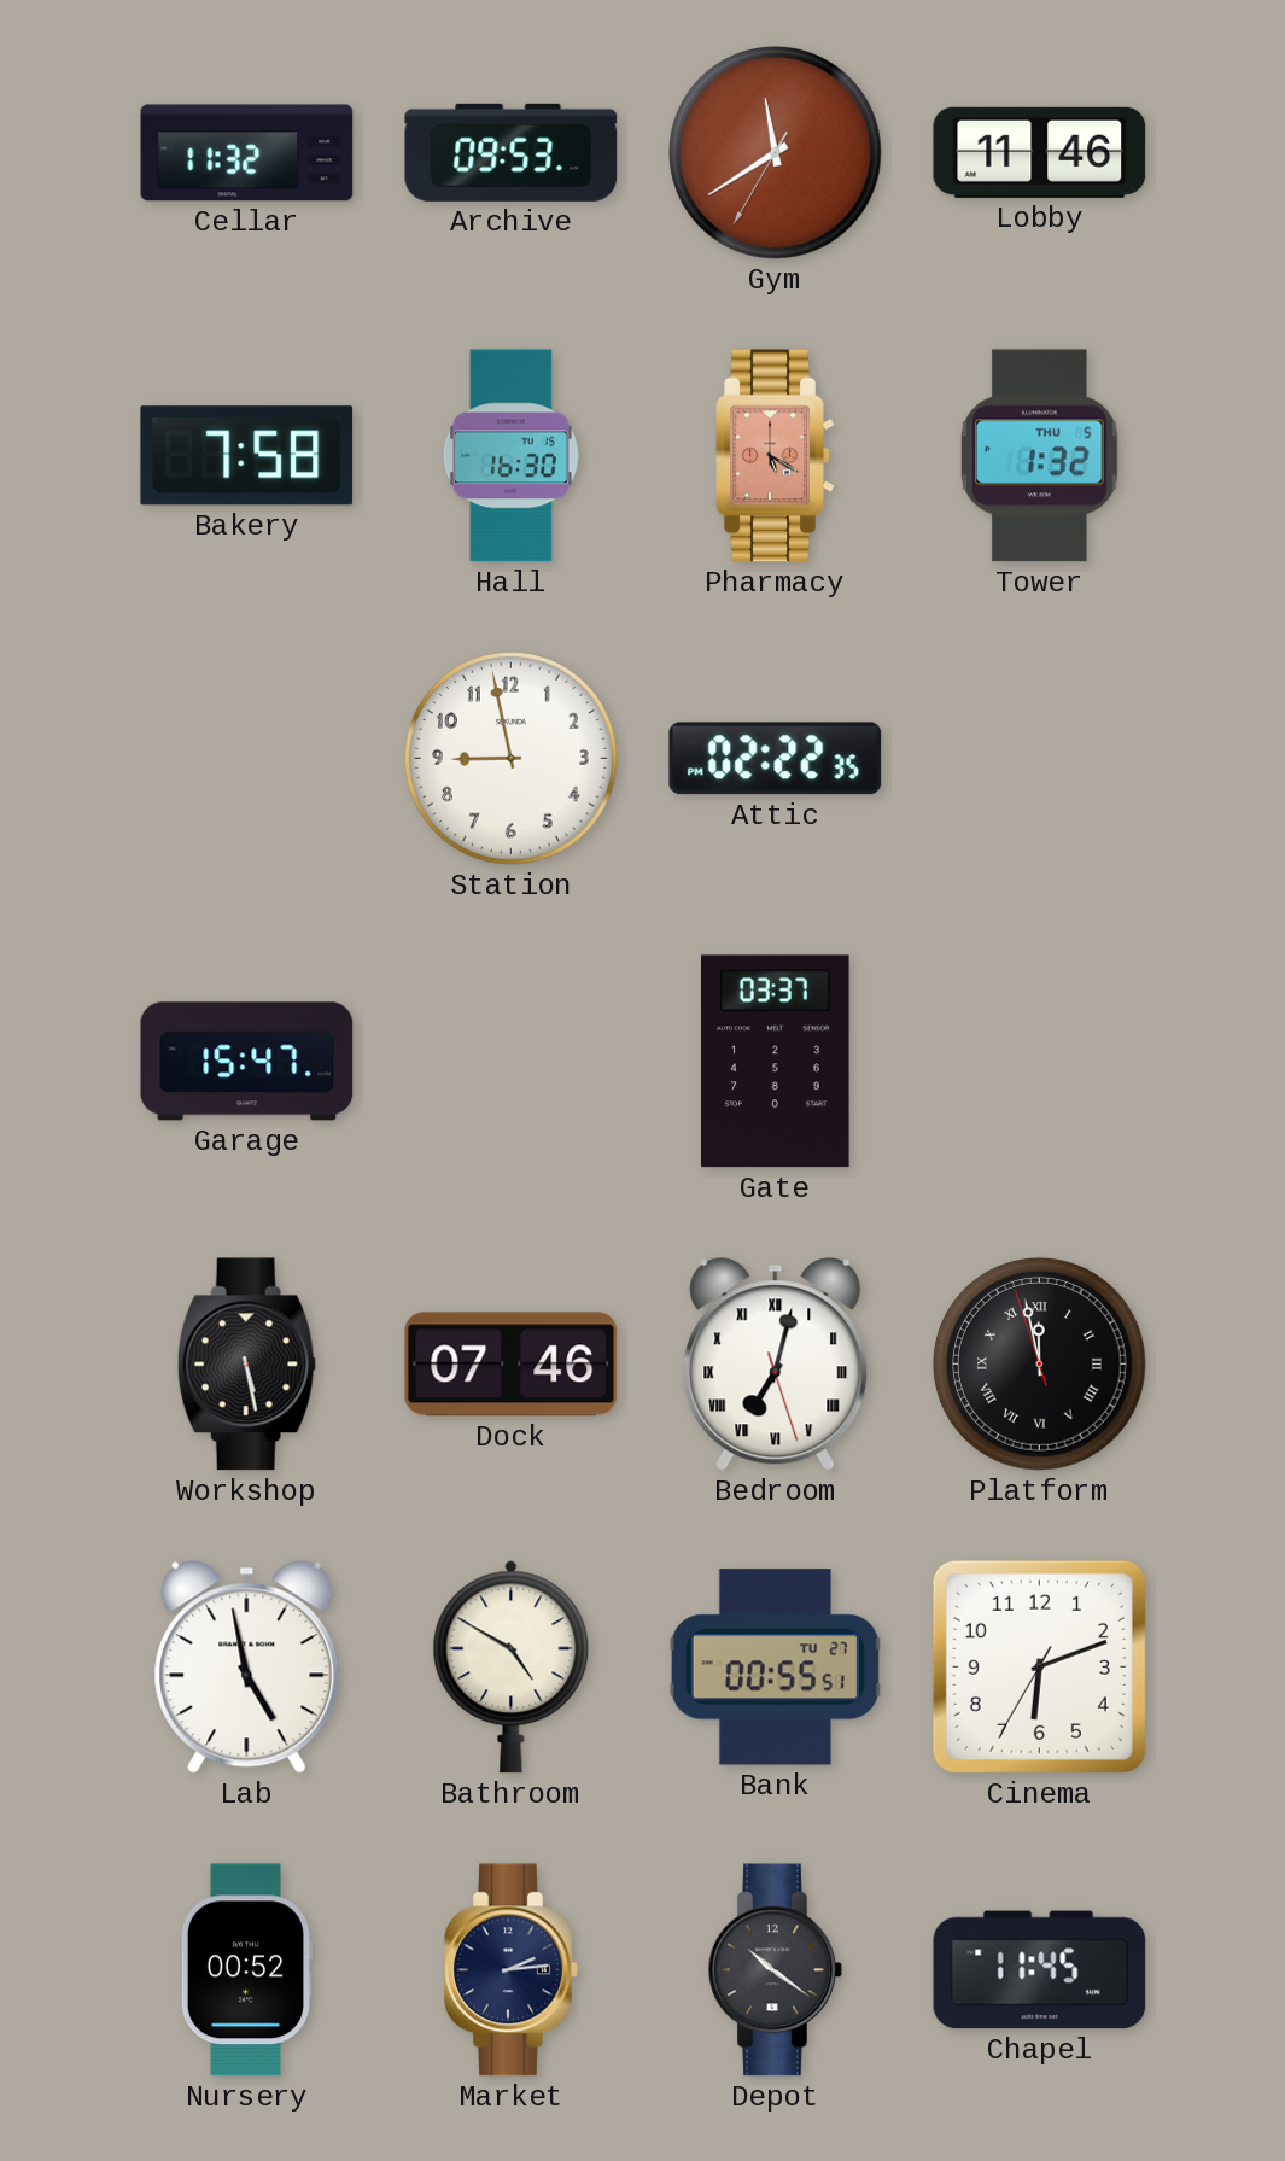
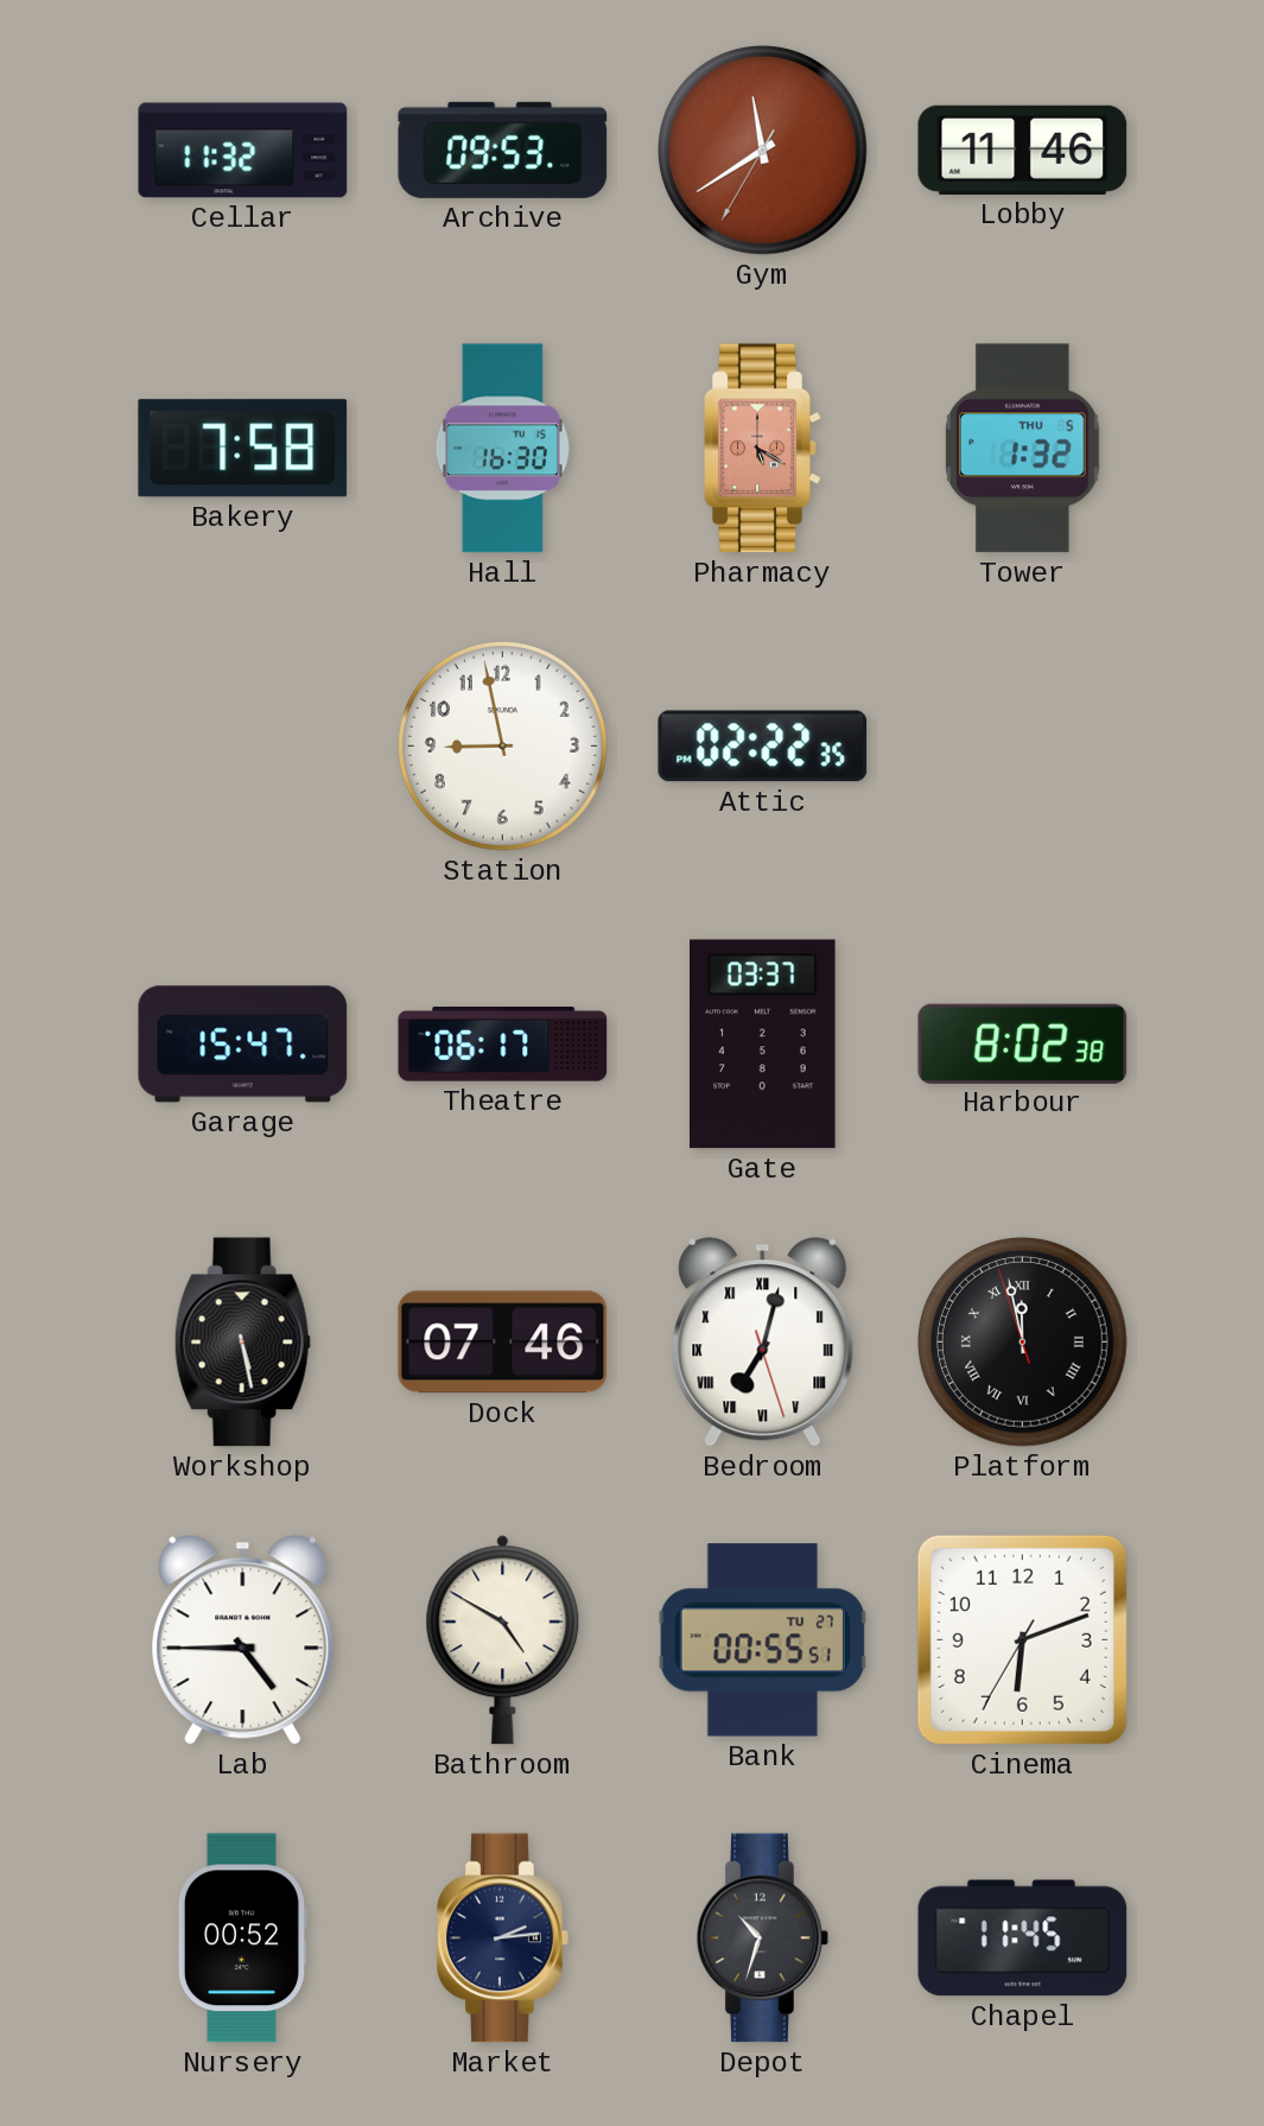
Theatre: none -> 06:17
Harbour: none -> 8:02
Lab: 4:58 -> 4:45
Depot: 10:21 -> 10:33
